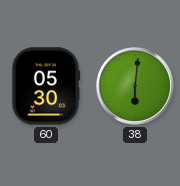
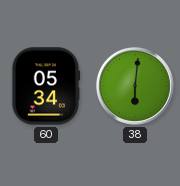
60: 05:30 -> 05:34
